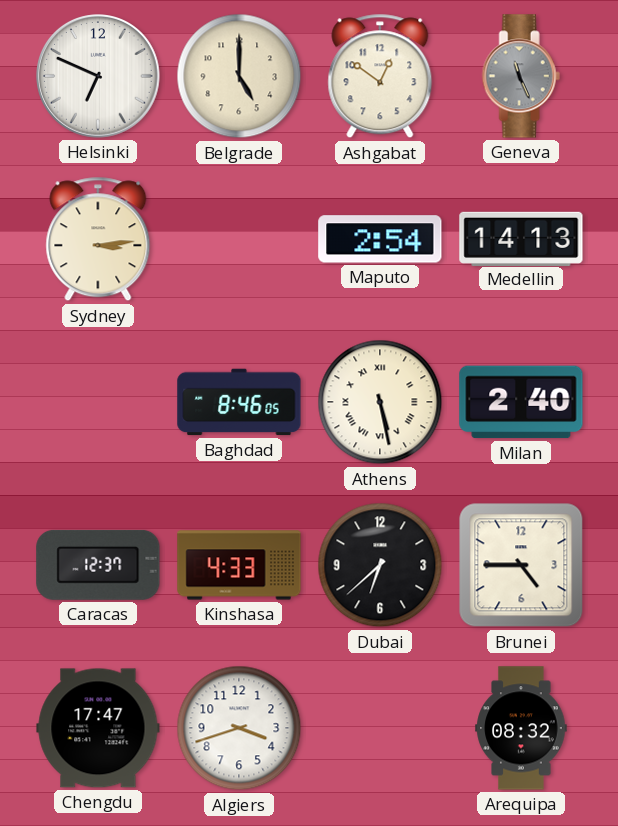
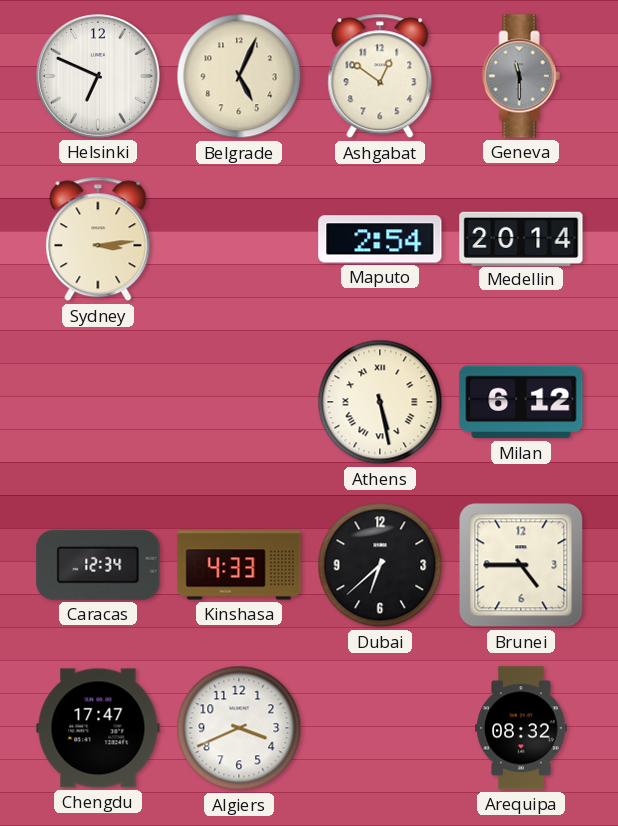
Belgrade: 5:00 -> 5:04
Geneva: 11:26 -> 11:30
Medellin: 14:13 -> 20:14
Baghdad: 8:46 -> none
Milan: 2:40 -> 6:12
Caracas: 12:37 -> 12:34
Algiers: 3:42 -> 3:41
